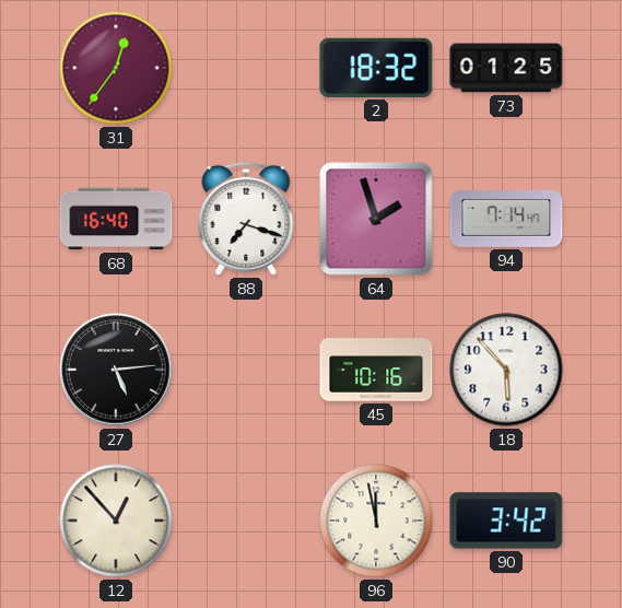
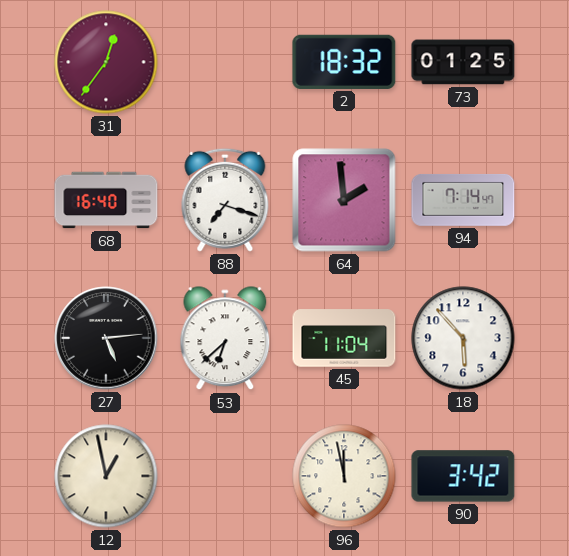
64: 1:57 -> 1:59
53: none -> 6:38
45: 10:16 -> 11:04
12: 12:53 -> 12:58
